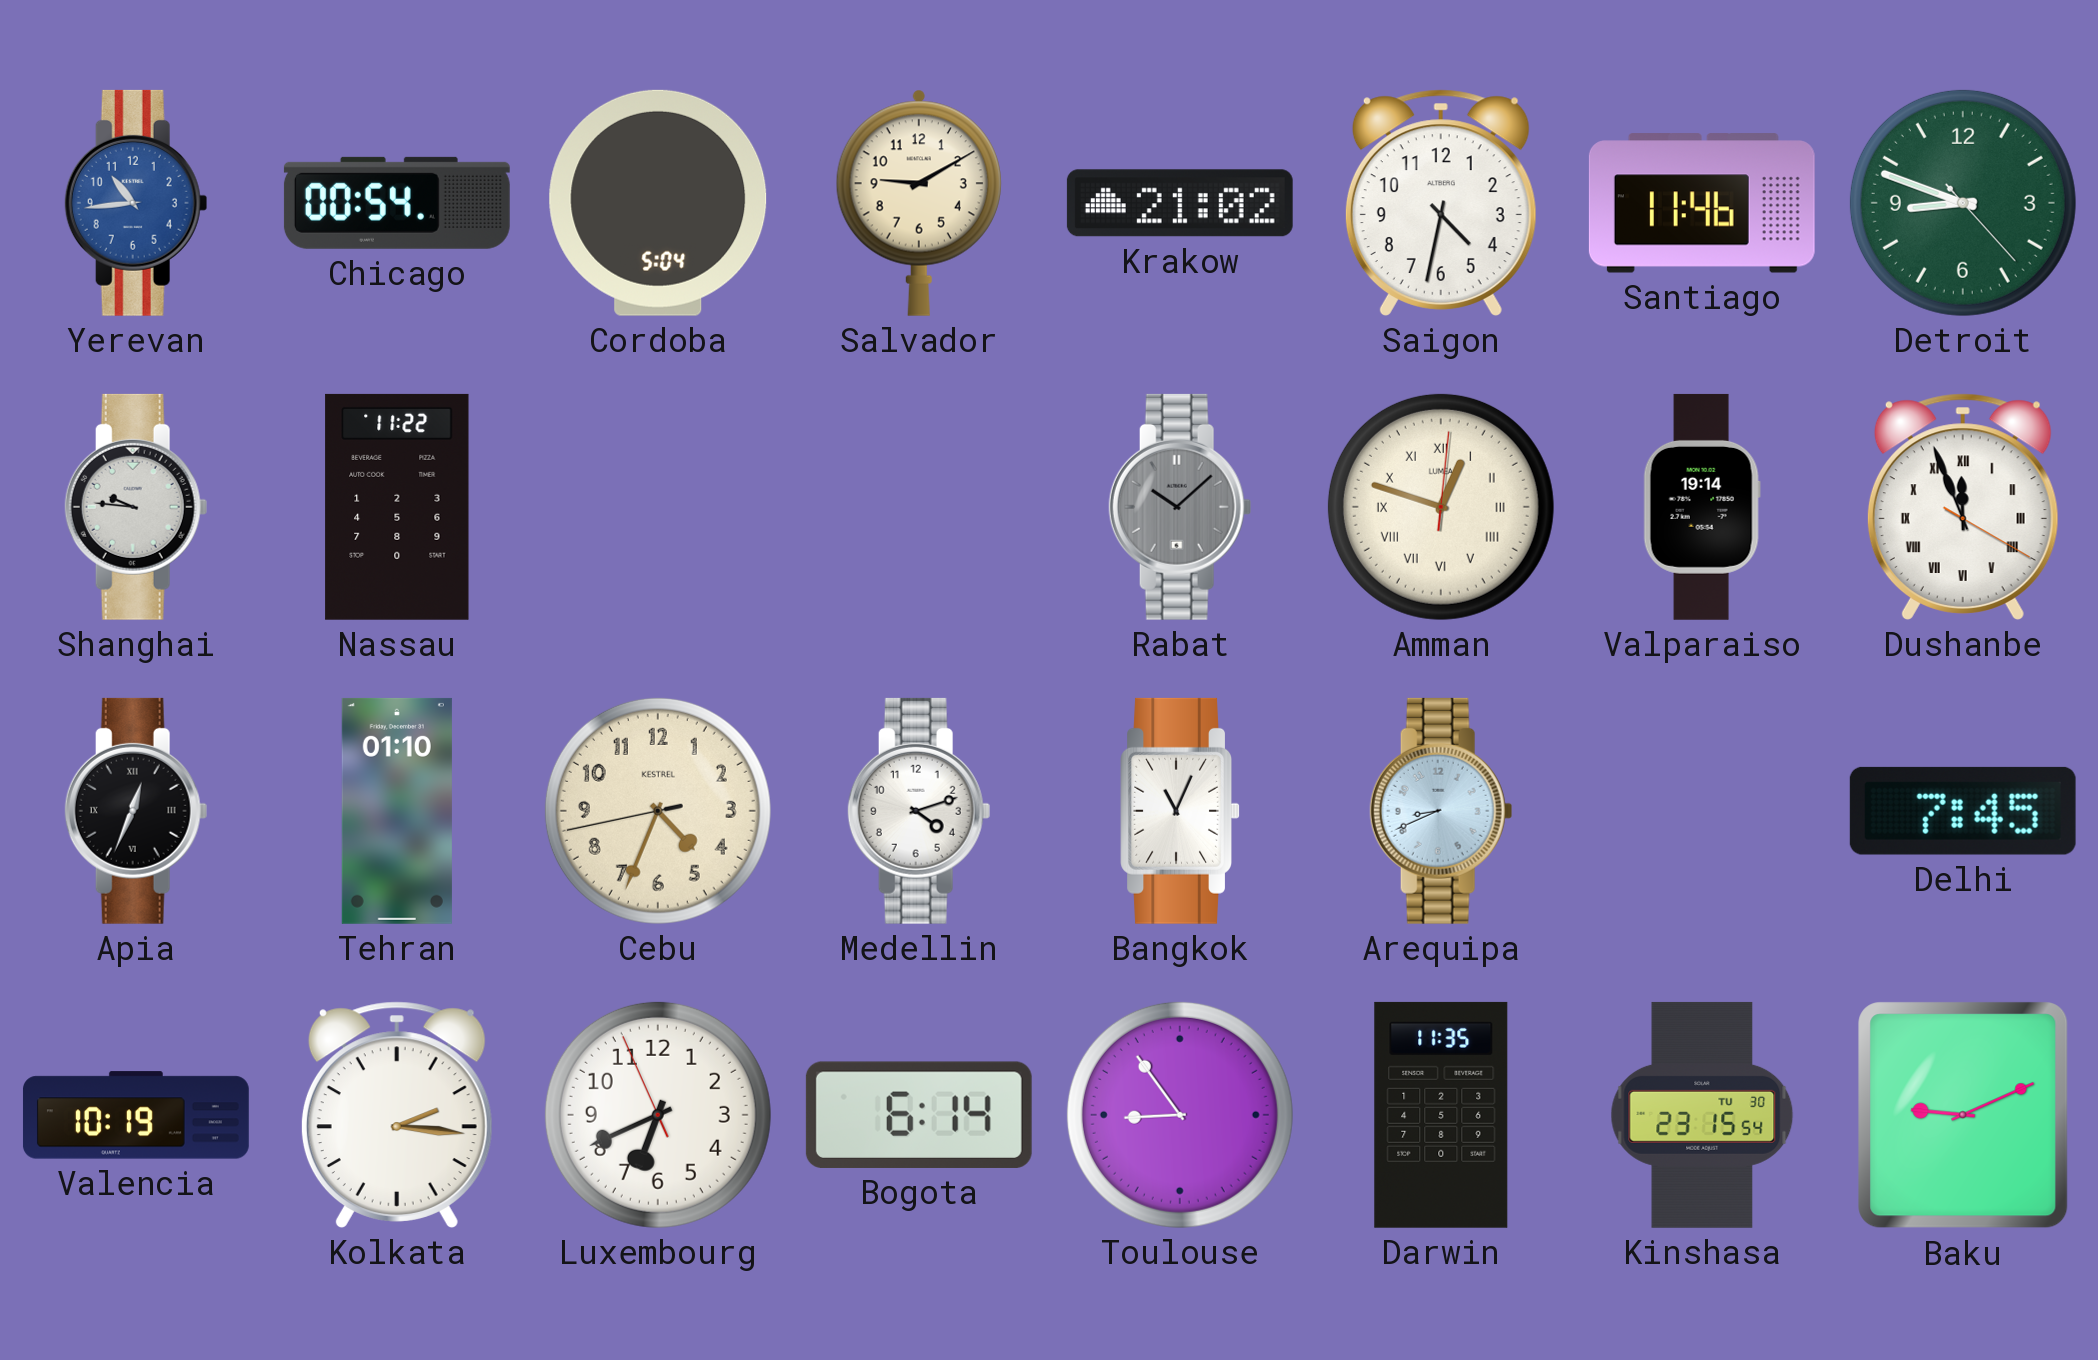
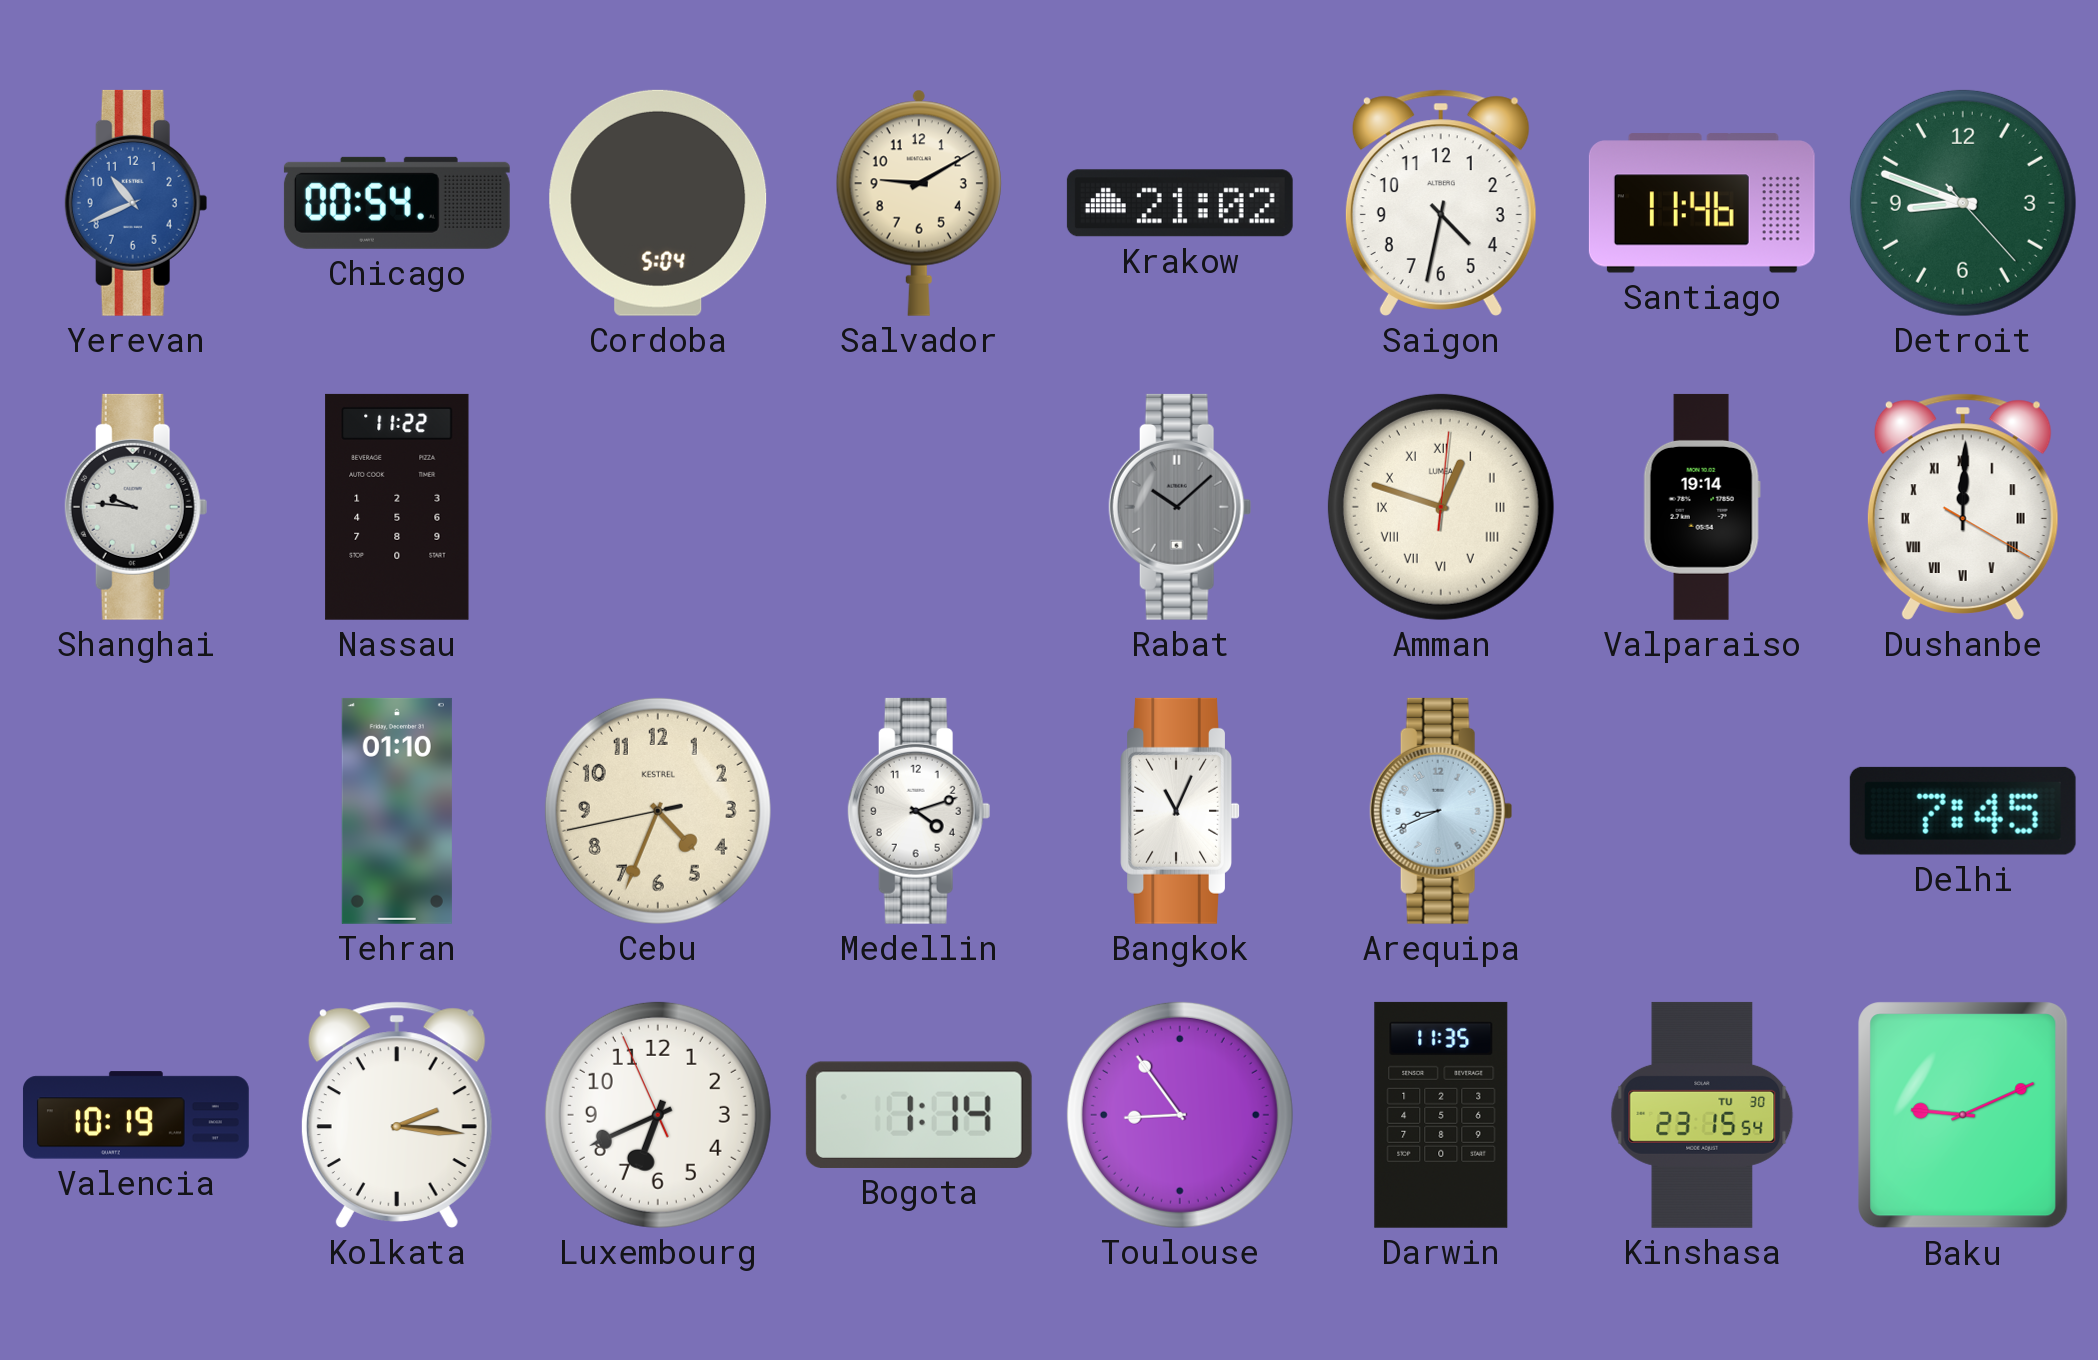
Yerevan: 10:44 -> 10:41
Dushanbe: 11:56 -> 12:00
Apia: 12:34 -> none
Bogota: 6:14 -> 1:14
